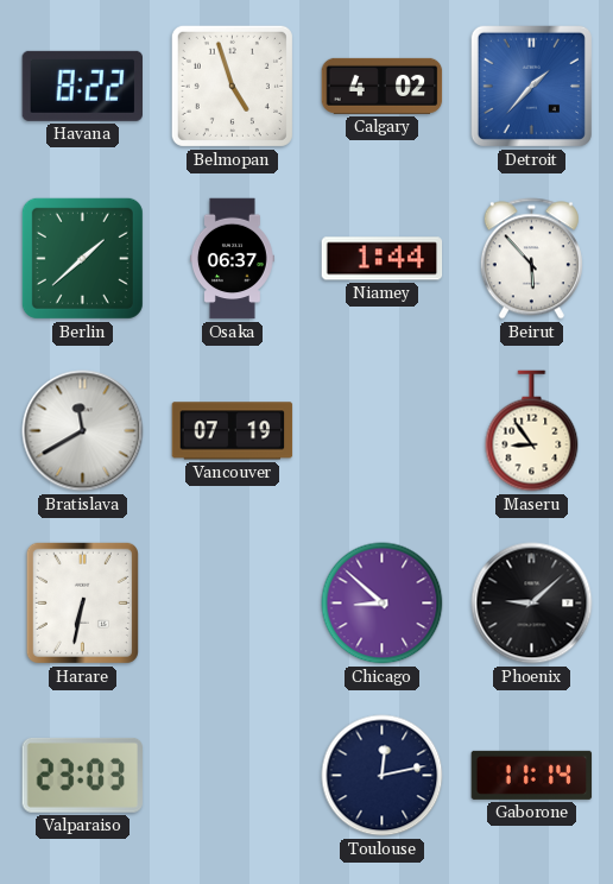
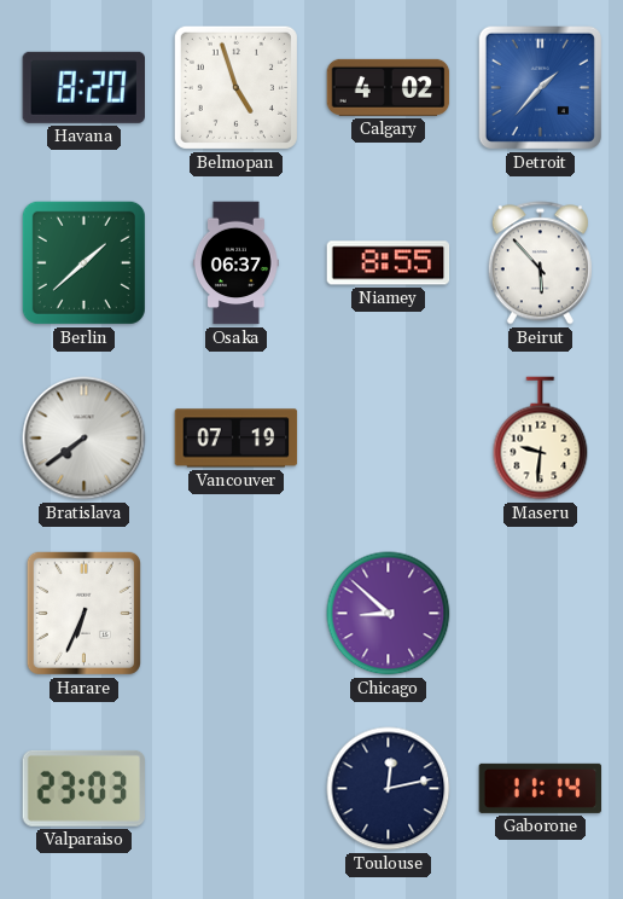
Havana: 8:22 -> 8:20
Niamey: 1:44 -> 8:55
Bratislava: 11:40 -> 7:39
Maseru: 8:54 -> 9:31
Harare: 6:32 -> 6:34
Phoenix: 9:08 -> none
